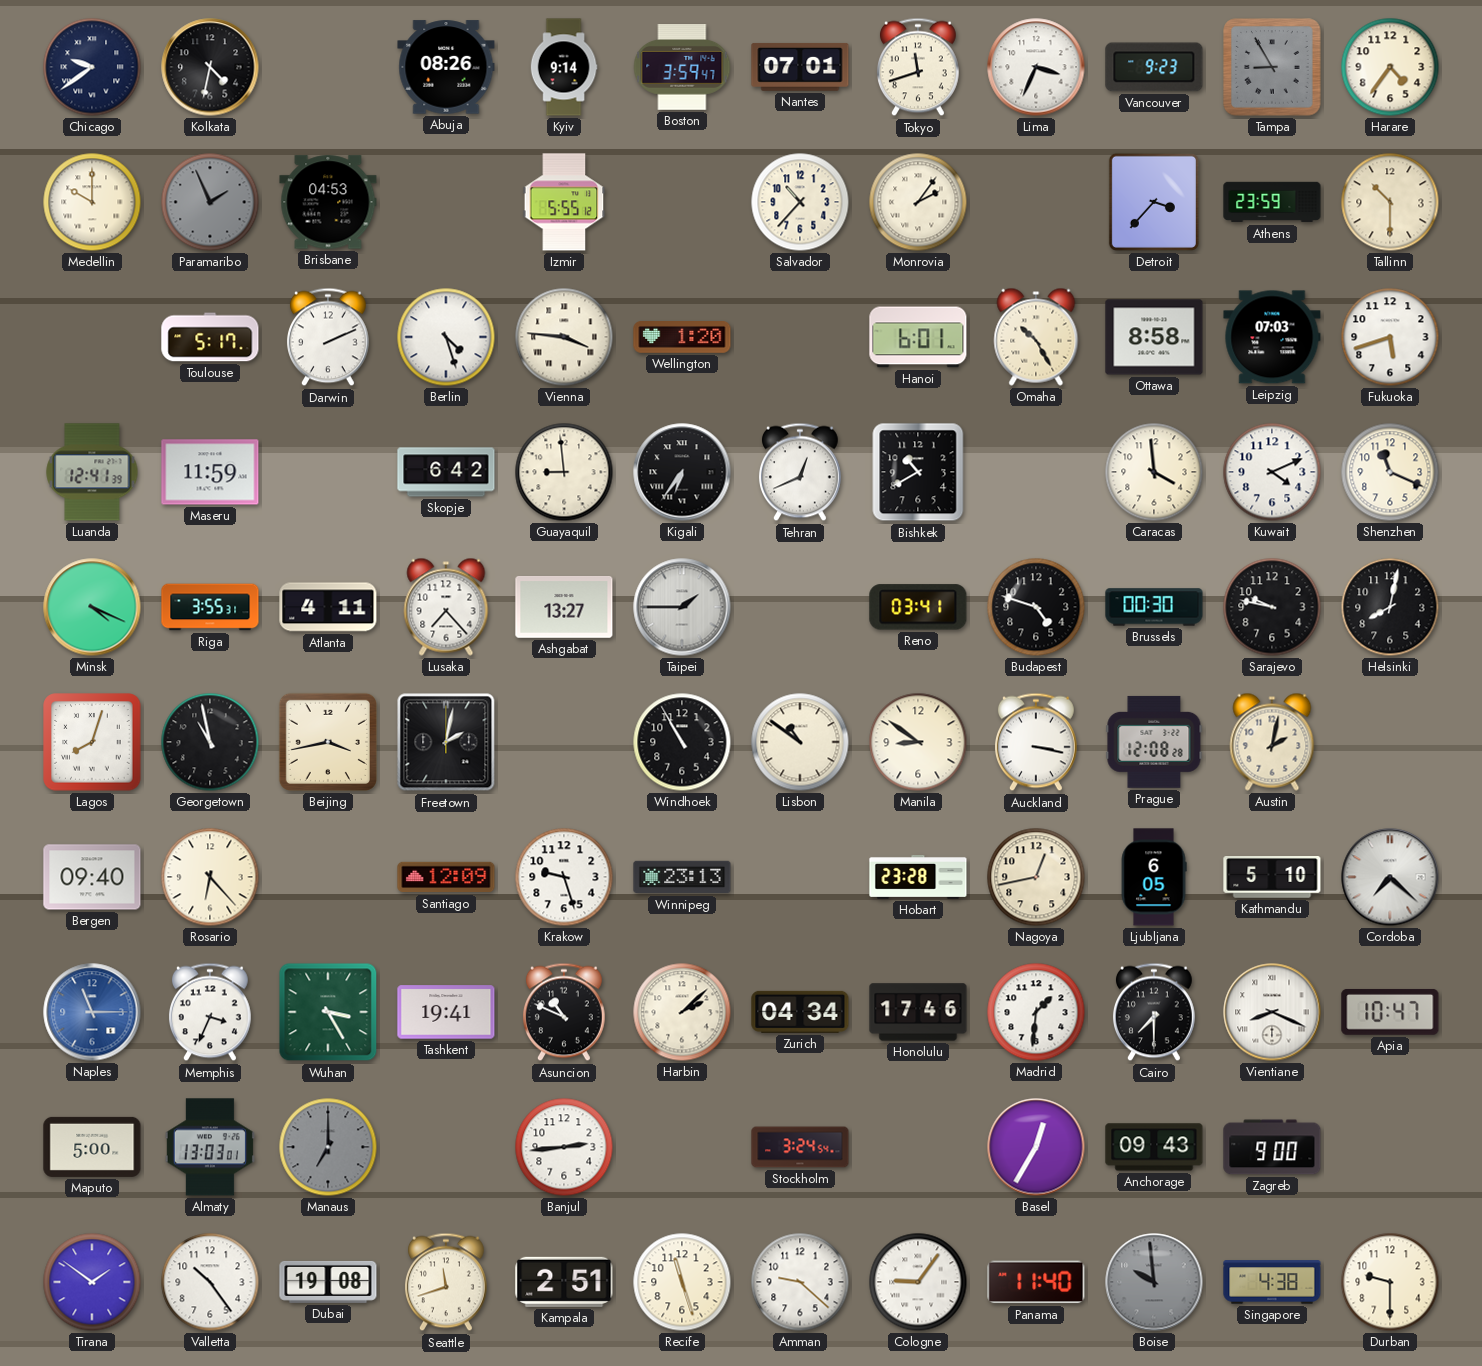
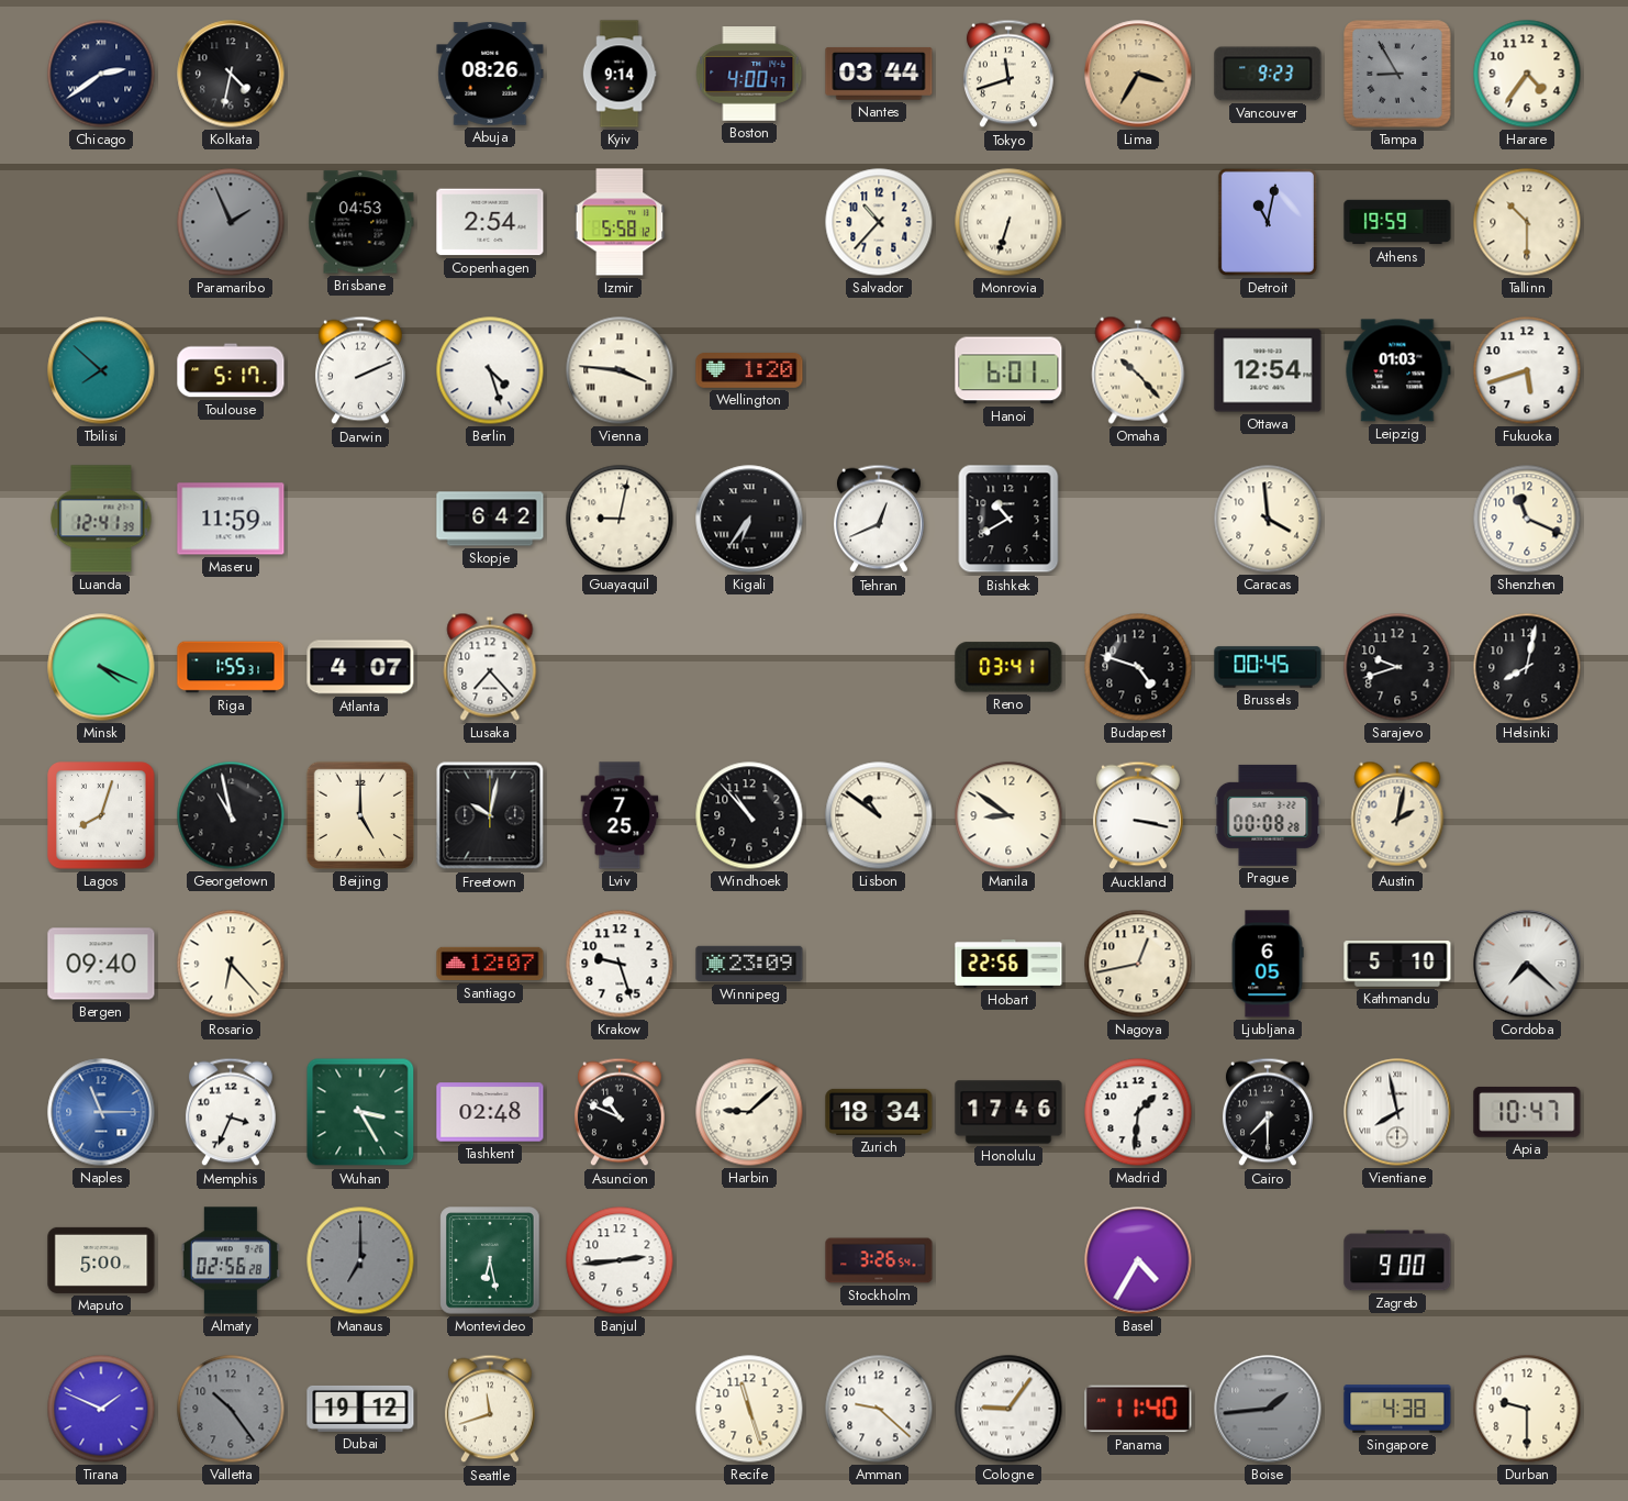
Chicago: 9:39 -> 2:39
Boston: 3:59 -> 4:00
Nantes: 07:01 -> 03:44
Lima: 3:34 -> 3:35
Lima dial: white -> champagne
Medellin: 10:00 -> none
Copenhagen: none -> 2:54
Izmir: 5:55 -> 5:58
Monrovia: 2:06 -> 6:33
Detroit: 3:37 -> 11:02
Athens: 23:59 -> 19:59
Tbilisi: none -> 7:52
Omaha: 10:25 -> 10:23
Ottawa: 8:58 -> 12:54
Leipzig: 07:03 -> 01:03
Guayaquil: 8:59 -> 9:02
Kuwait: 4:11 -> none
Riga: 3:55 -> 1:55
Atlanta: 4:11 -> 4:07
Ashgabat: 13:27 -> none
Taipei: 1:45 -> none
Brussels: 00:30 -> 00:45
Sarajevo: 9:47 -> 9:42
Beijing: 3:43 -> 5:00
Freetown: 2:02 -> 10:02
Lviv: none -> 7:25
Windhoek: 10:55 -> 10:53
Prague: 12:08 -> 00:08
Santiago: 12:09 -> 12:07
Winnipeg: 23:13 -> 23:09
Hobart: 23:28 -> 22:56
Tashkent: 19:41 -> 02:48
Harbin: 2:08 -> 9:08
Zurich: 04:34 -> 18:34
Vientiane: 8:19 -> 7:58
Almaty: 13:03 -> 02:56
Montevideo: none -> 6:28
Stockholm: 3:24 -> 3:26
Basel: 12:35 -> 4:35
Anchorage: 09:43 -> none
Tirana: 1:51 -> 1:49
Valletta dial: white -> grey
Dubai: 19:08 -> 19:12
Kampala: 2:51 -> none
Boise: 9:59 -> 1:44
